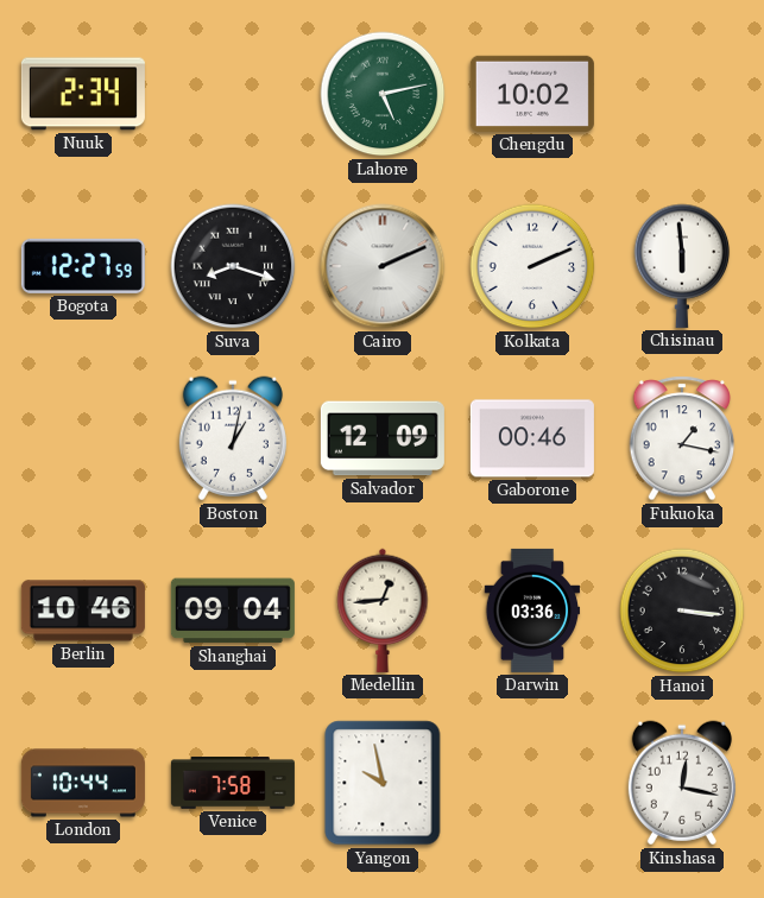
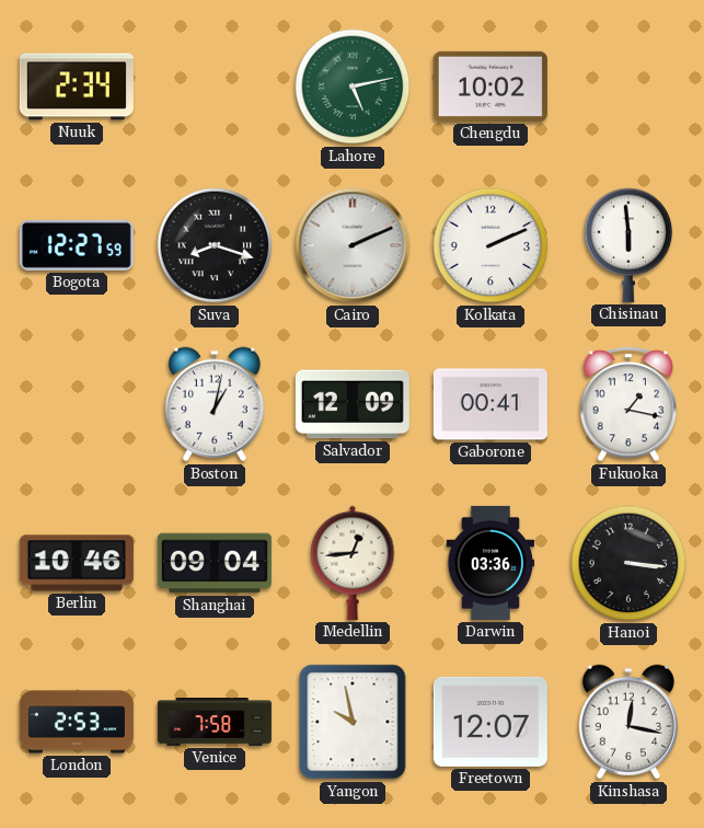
Gaborone: 00:46 -> 00:41
London: 10:44 -> 2:53
Freetown: none -> 12:07
